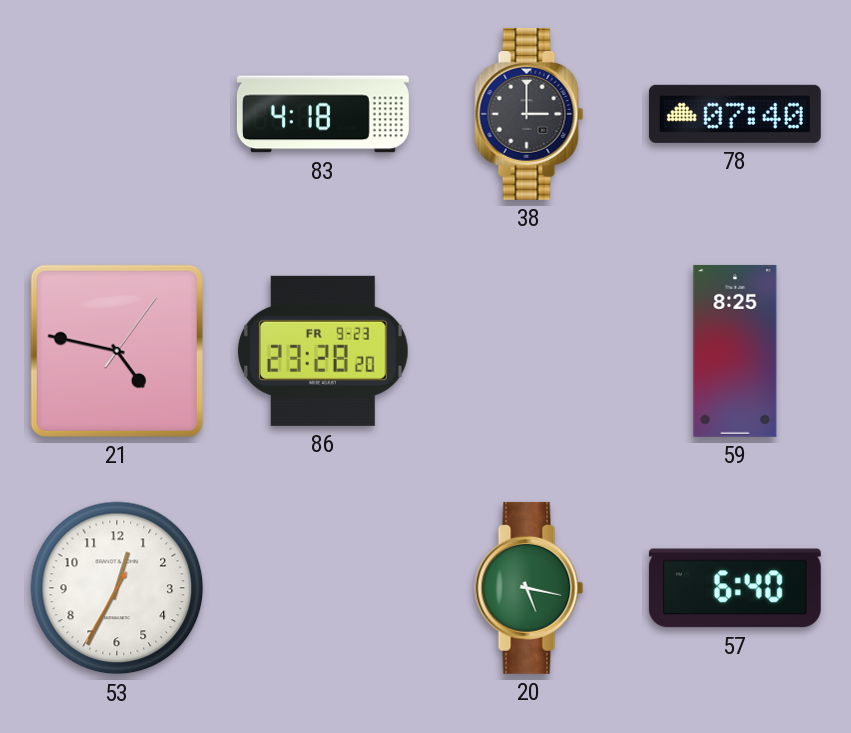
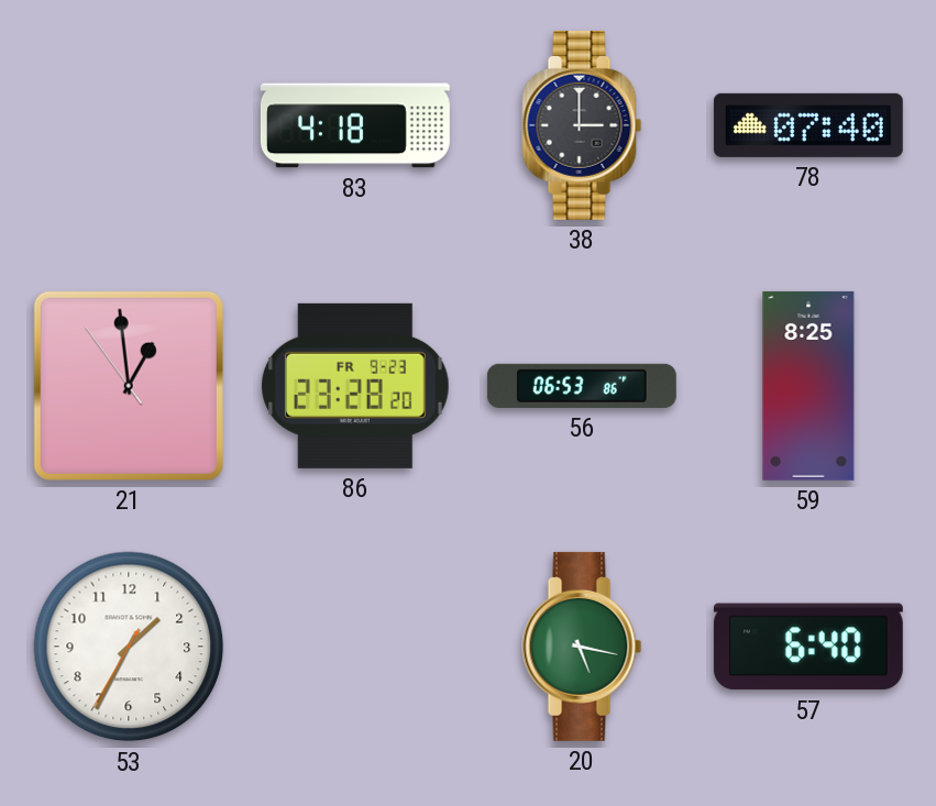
21: 4:47 -> 12:58
56: none -> 06:53
53: 12:34 -> 1:34
